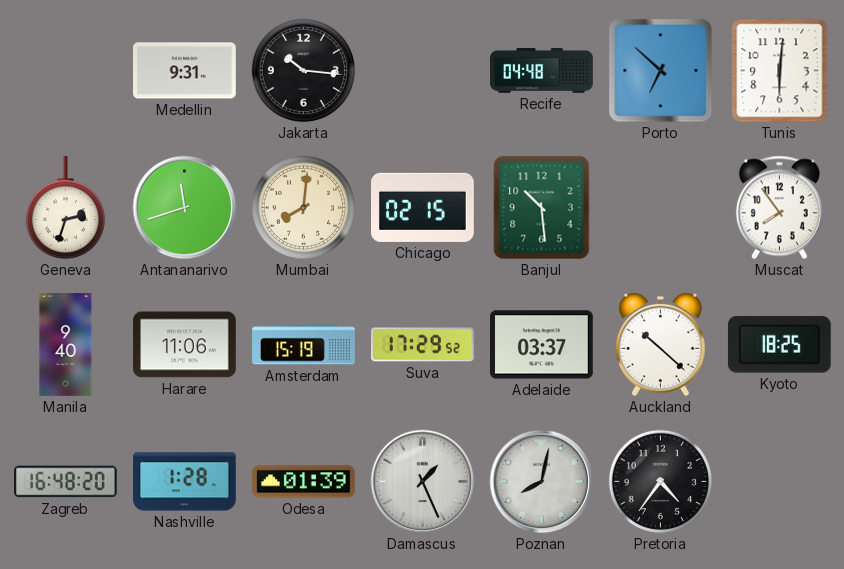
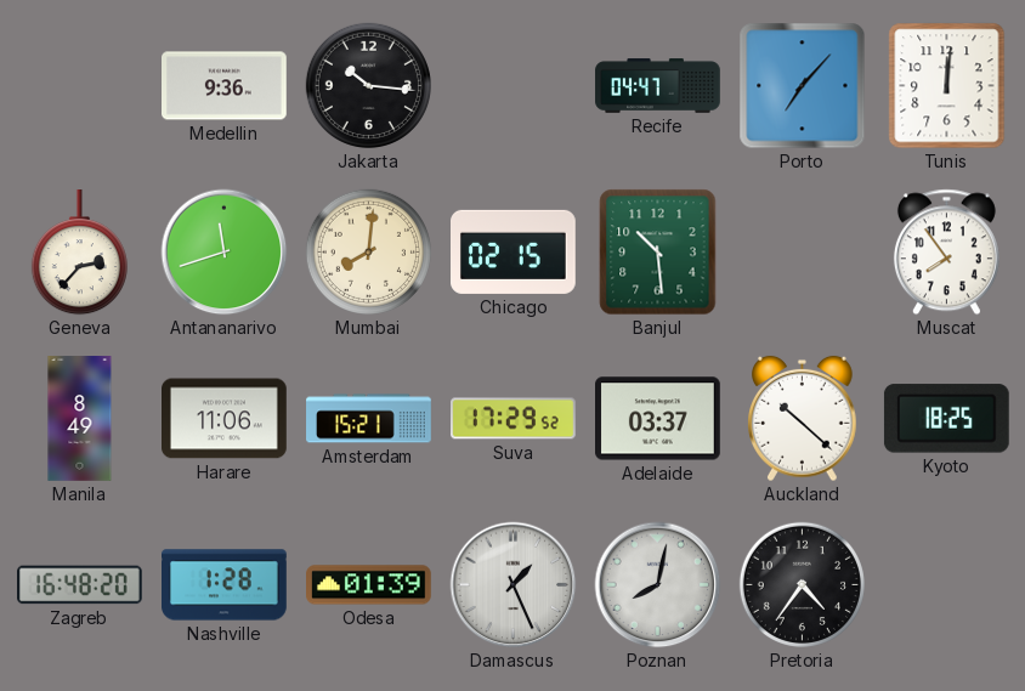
Medellin: 9:31 -> 9:36
Recife: 04:48 -> 04:47
Porto: 6:52 -> 7:07
Tunis: 6:01 -> 12:01
Geneva: 2:33 -> 2:37
Manila: 9:40 -> 8:49
Amsterdam: 15:19 -> 15:21
